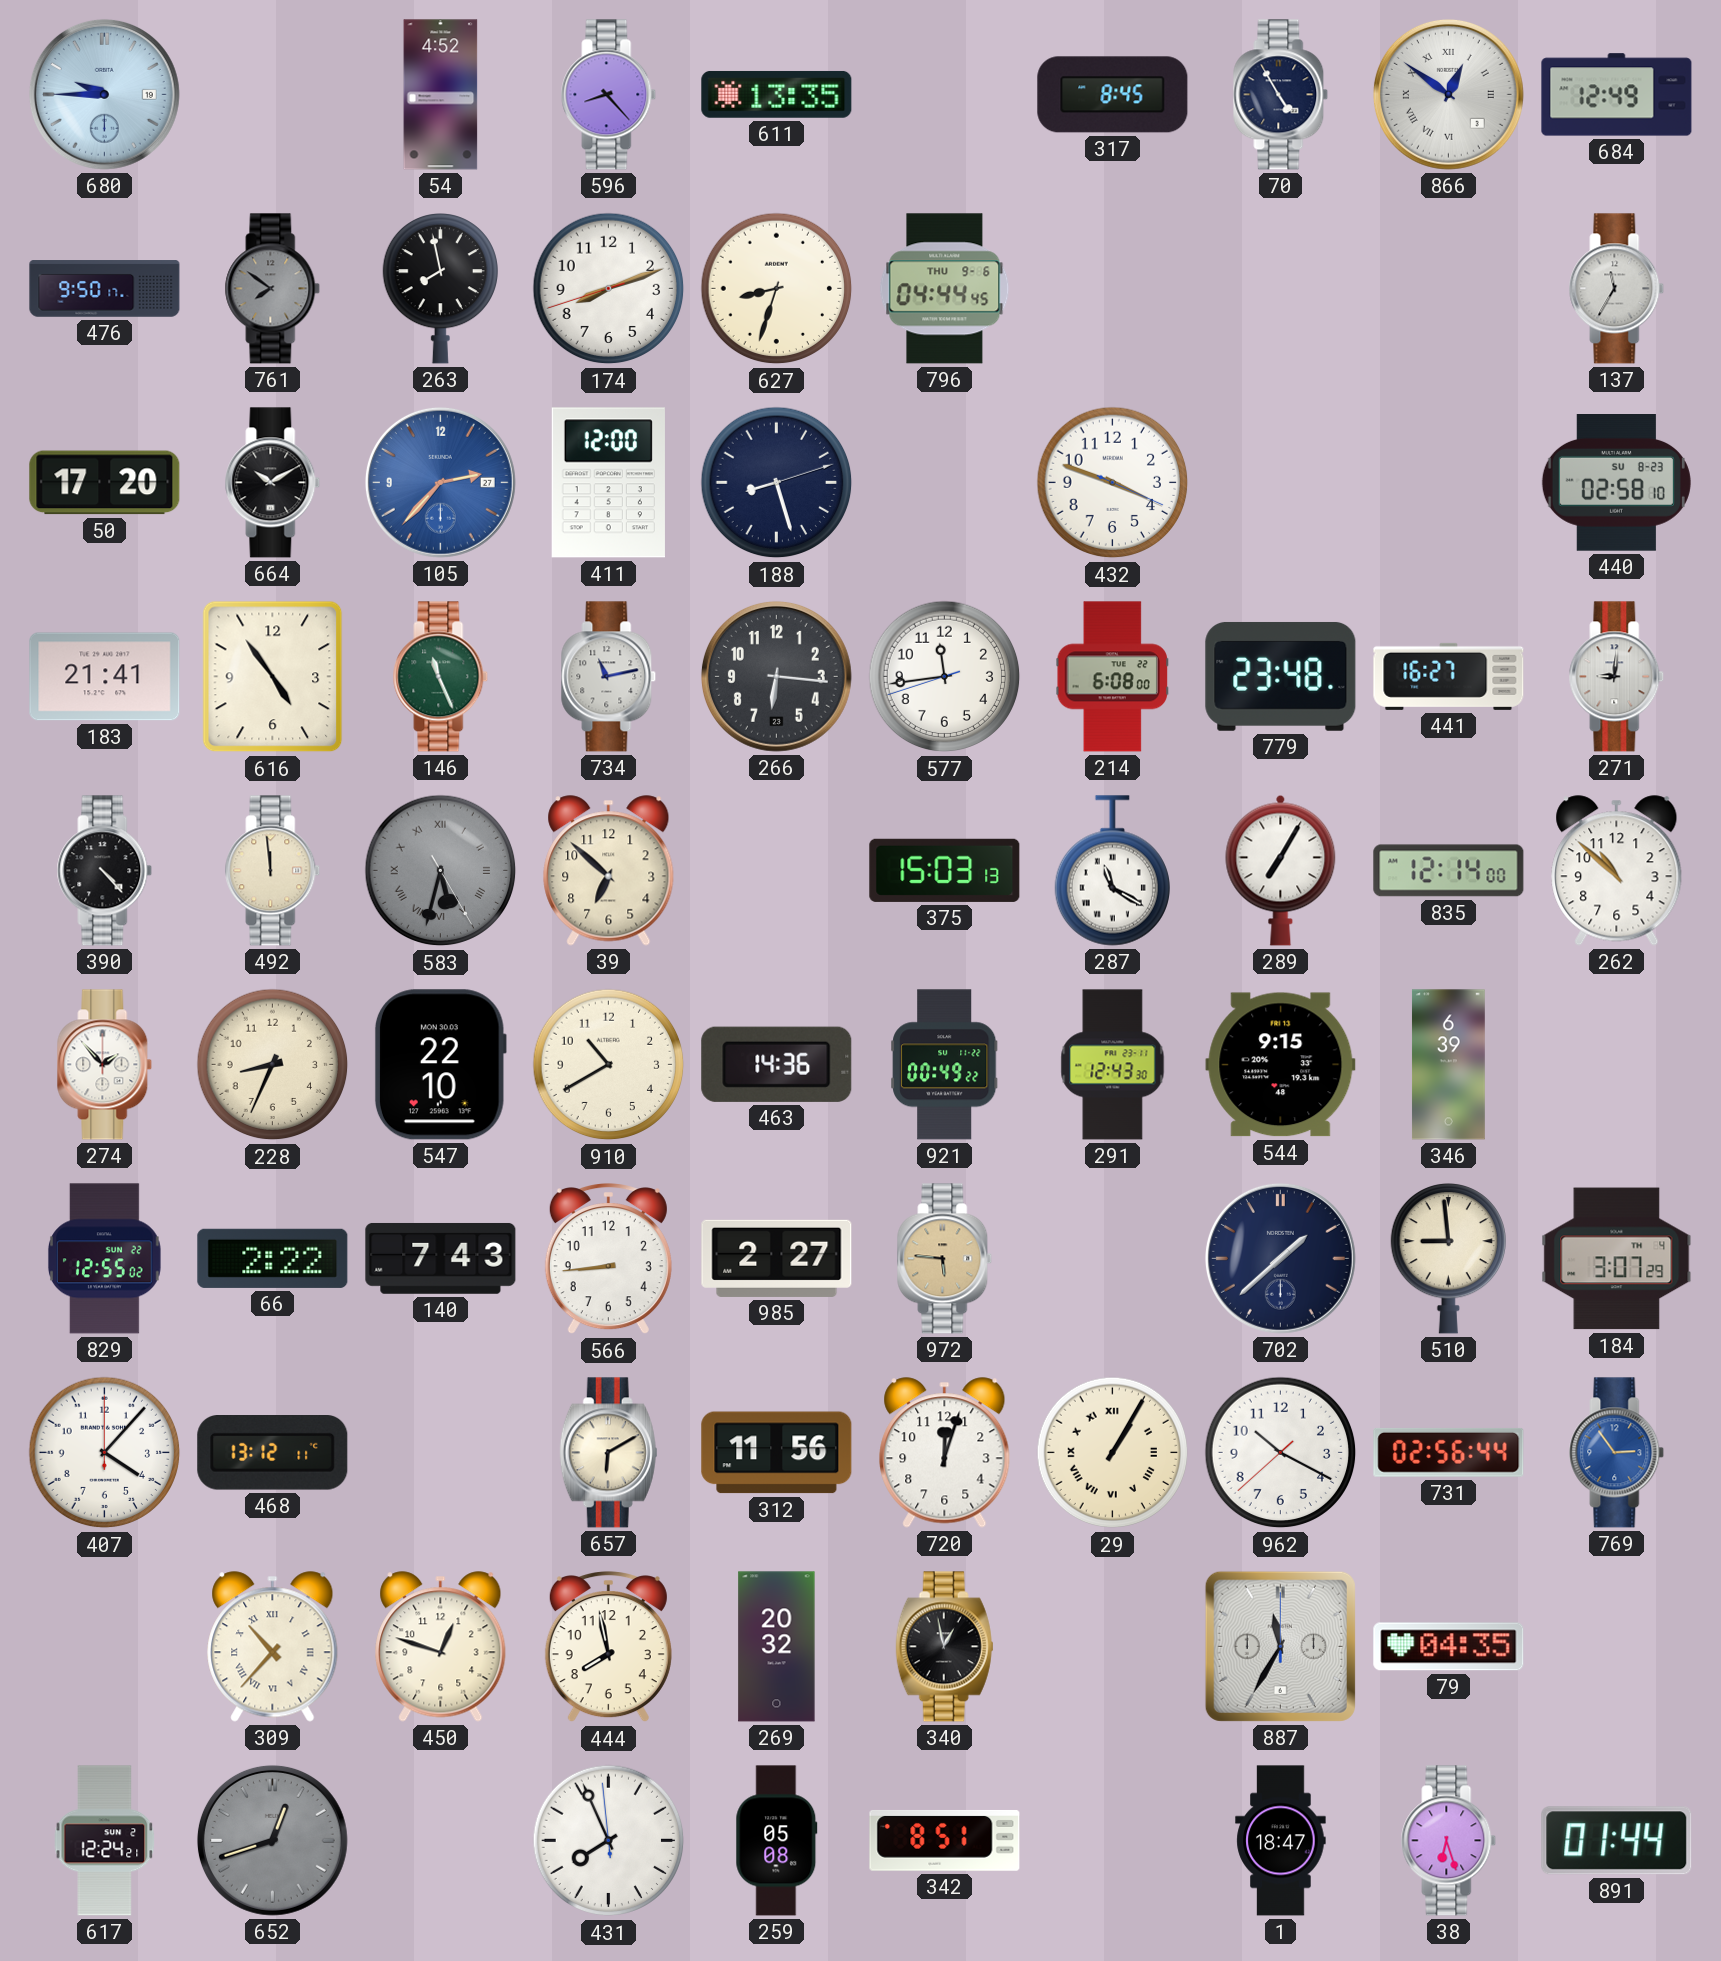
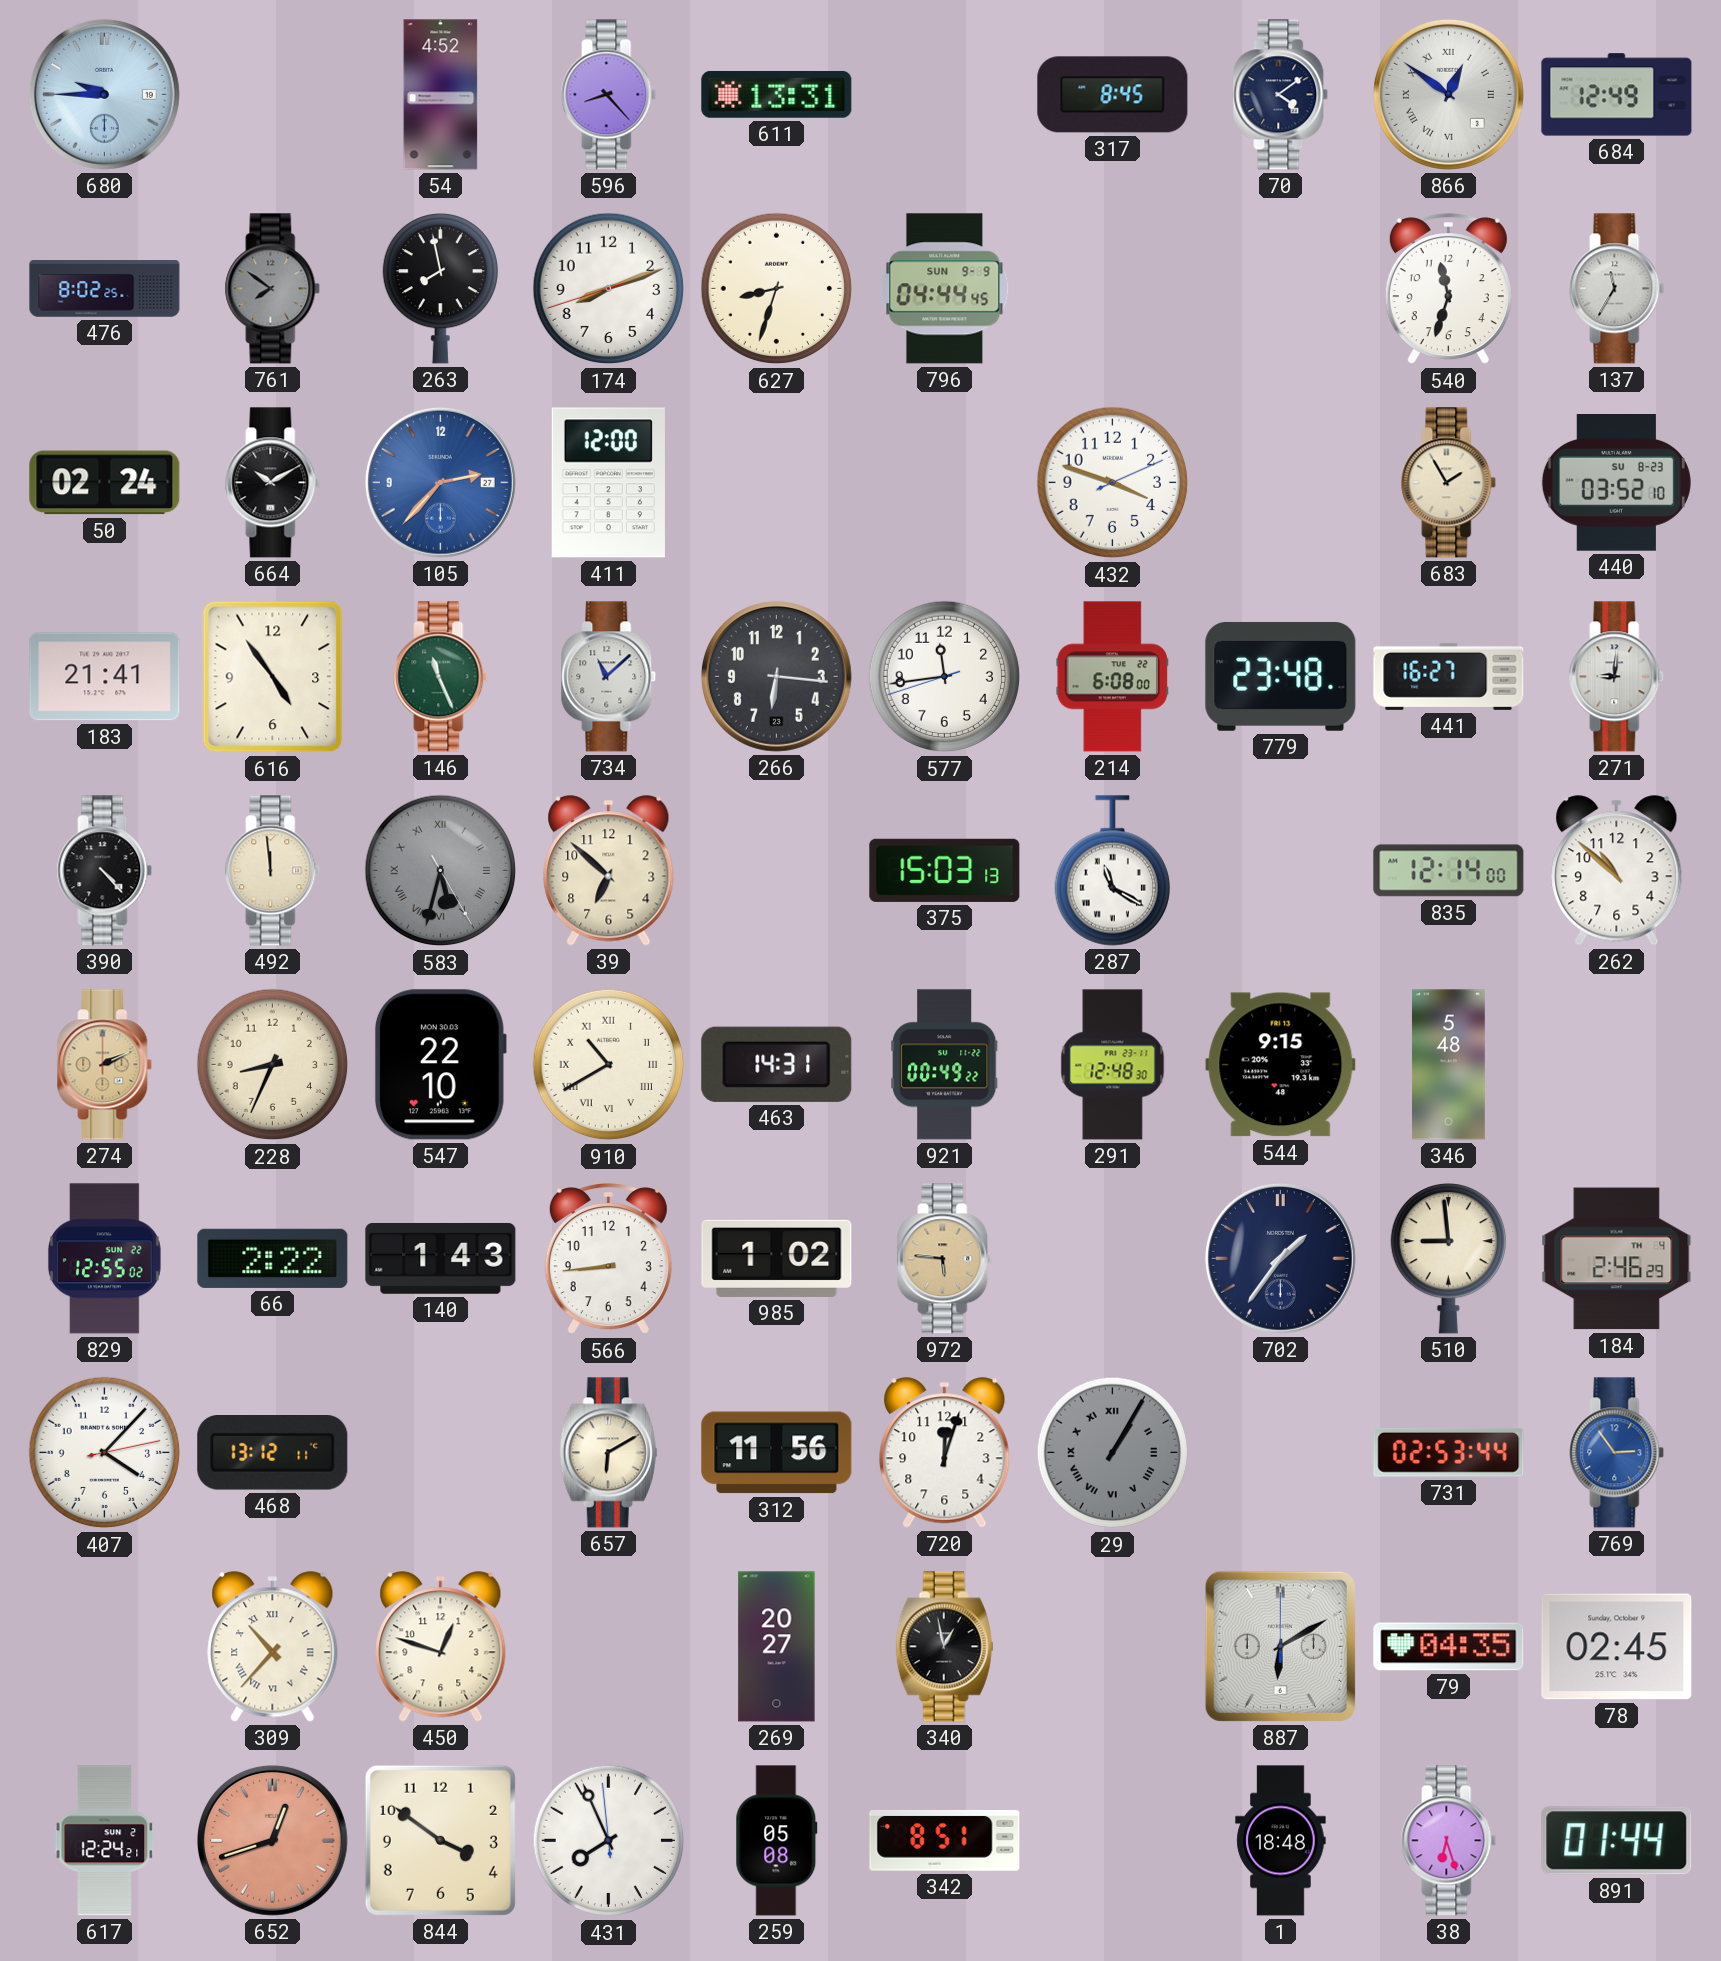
611: 13:35 -> 13:31
70: 4:55 -> 4:09
476: 9:50 -> 8:02
796 date: THU 9-6 -> SUN 9-9
540: none -> 11:33
50: 17:20 -> 02:24
188: 8:27 -> none
432: 3:48:19 -> 3:48:11
683: none -> 1:55
440: 02:58 -> 03:52
734: 11:13 -> 11:08
289: 7:05 -> none
274: 1:53 -> 2:11
274 dial: white -> champagne
910 numerals: Arabic -> Roman
463: 14:36 -> 14:31
291: 12:43 -> 12:48
346: 6:39 -> 5:48
140: 7:43 -> 1:43
985: 2:27 -> 1:02
702: 1:38 -> 1:36
184: 3:07 -> 2:46
407: 4:07:00 -> 4:07:13
29 dial: cream -> grey
962: 10:19 -> none
731: 02:56 -> 02:53
444: 7:58 -> none
269: 20:32 -> 20:27
887: 11:35 -> 6:10
78: none -> 02:45
652 dial: grey -> salmon
844: none -> 3:51
1: 18:47 -> 18:48
